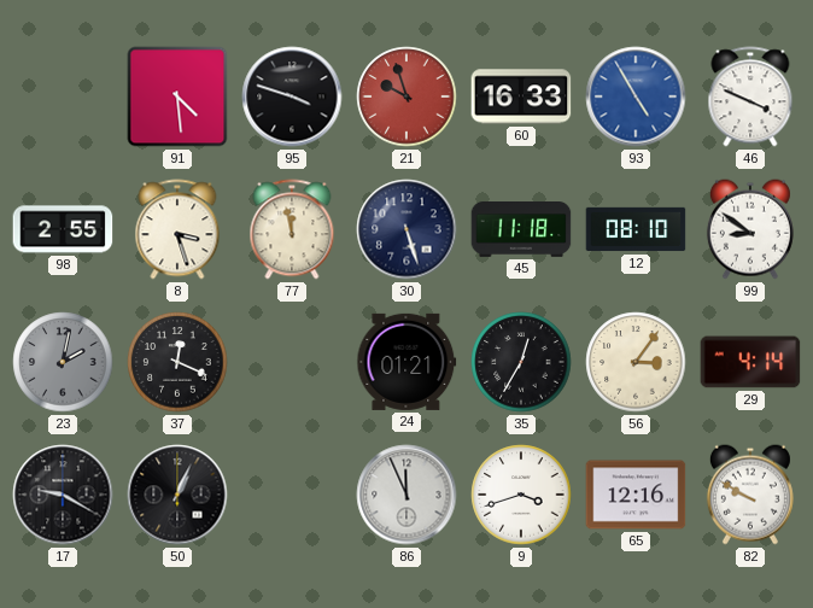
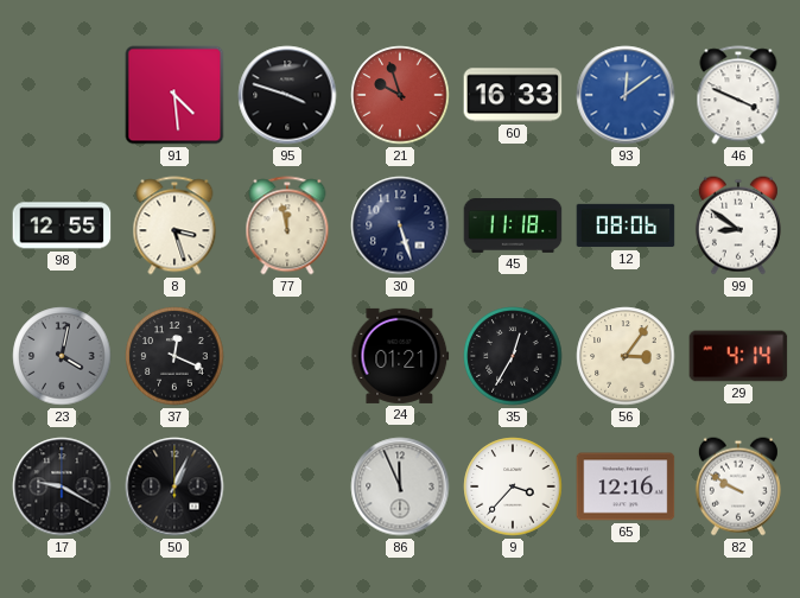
93: 4:55 -> 12:09
98: 2:55 -> 12:55
12: 08:10 -> 08:06
23: 2:02 -> 4:02
9: 3:42 -> 3:37
